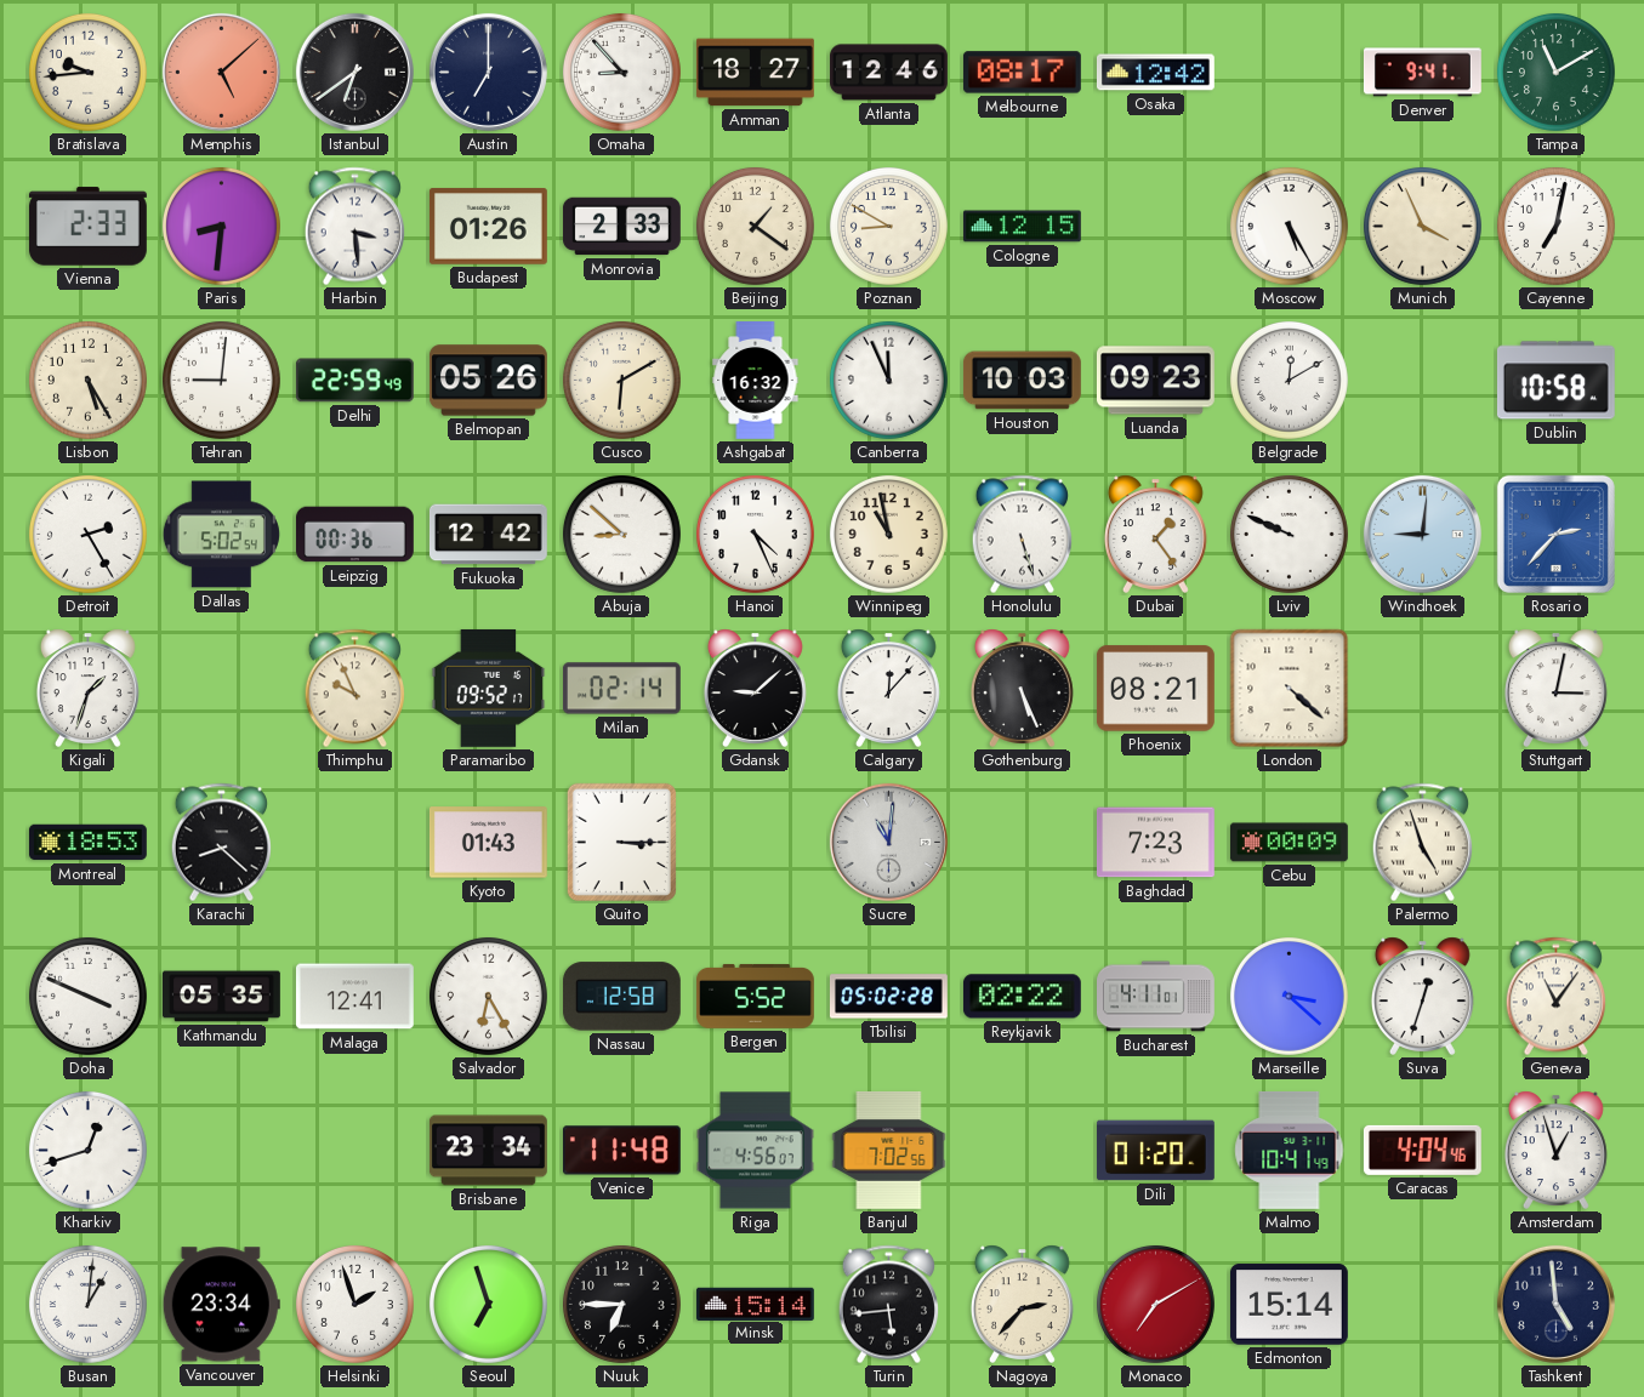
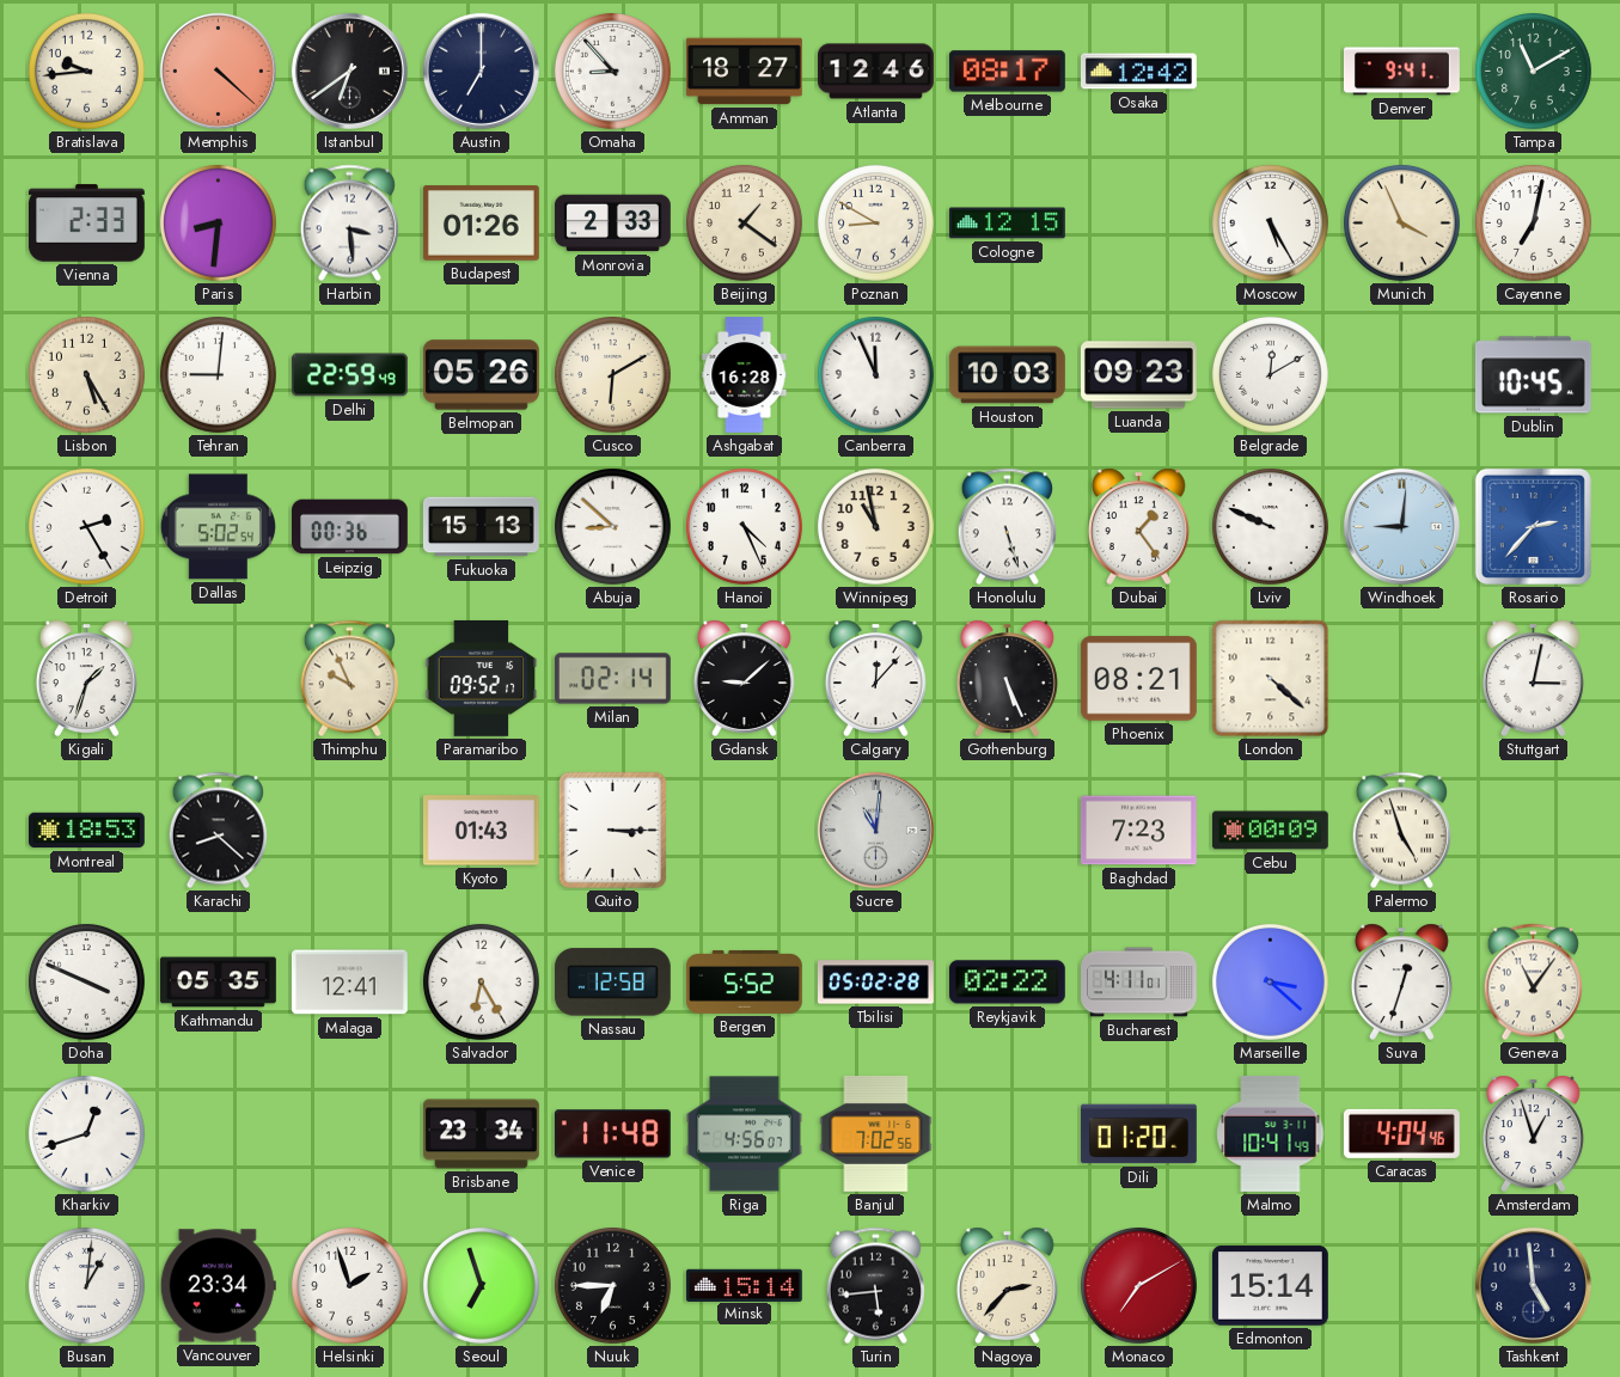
Memphis: 5:08 -> 4:22
Ashgabat: 16:32 -> 16:28
Dublin: 10:58 -> 10:45
Fukuoka: 12:42 -> 15:13
